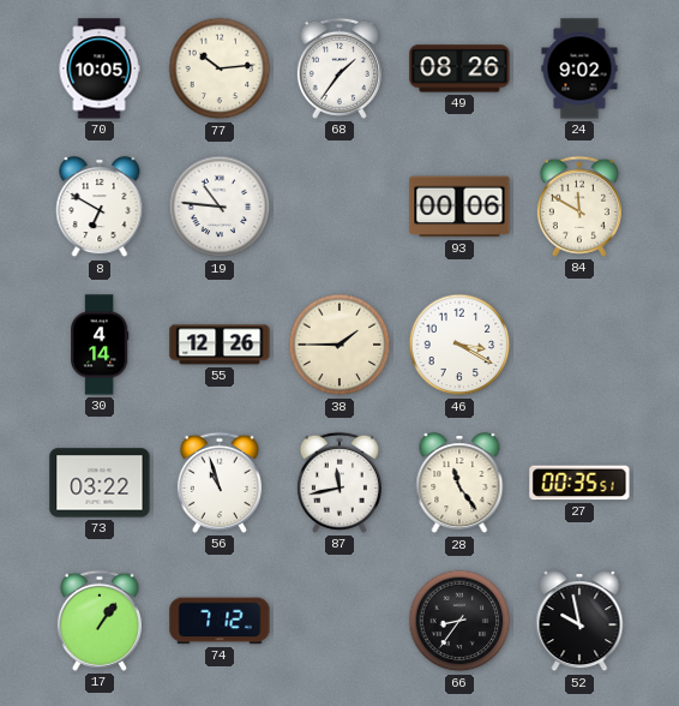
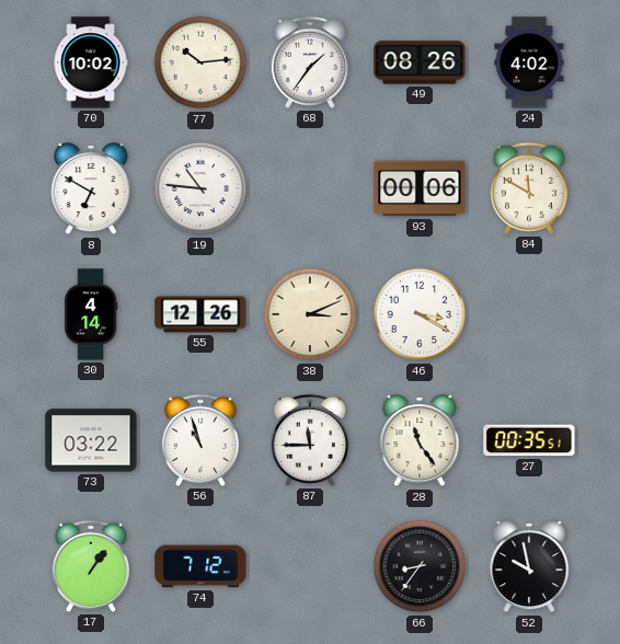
70: 10:05 -> 10:02
24: 9:02 -> 4:02
38: 1:45 -> 3:11
87: 11:43 -> 11:45
